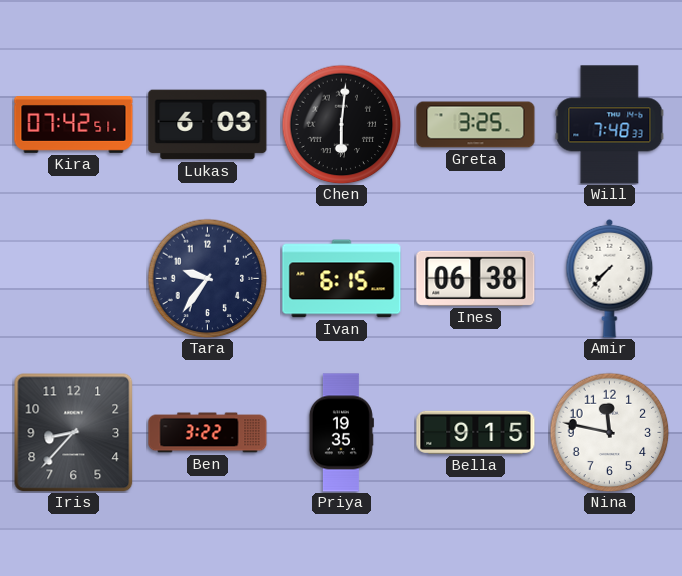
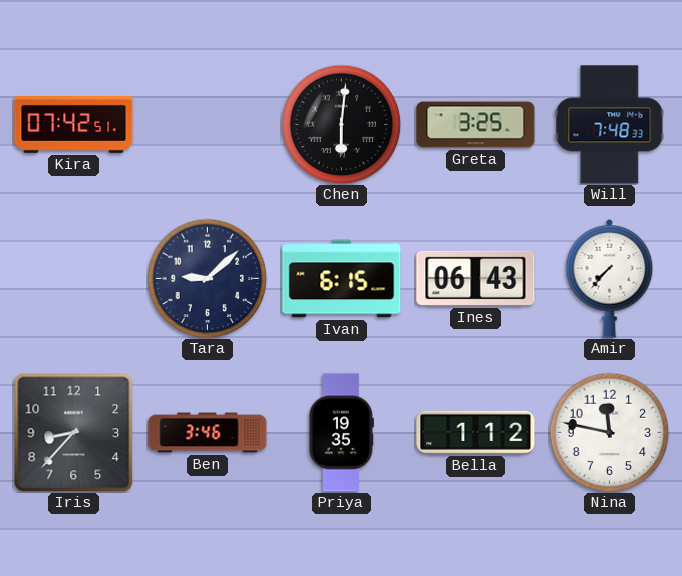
Lukas: 6:03 -> none
Tara: 9:36 -> 9:08
Ines: 06:38 -> 06:43
Ben: 3:22 -> 3:46
Bella: 9:15 -> 1:12
